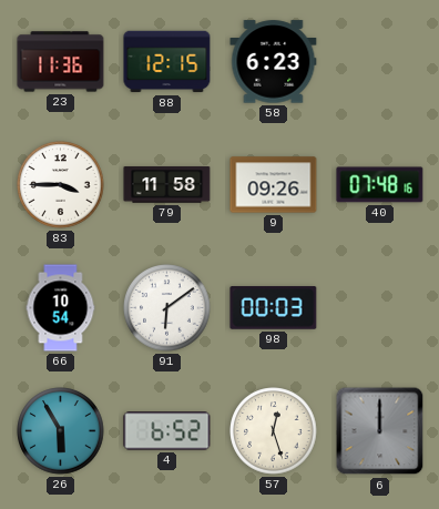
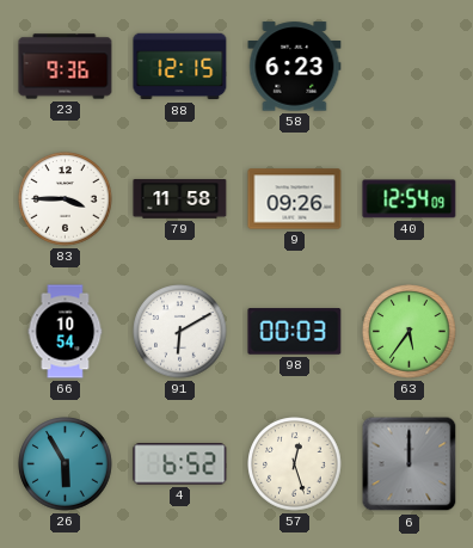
23: 11:36 -> 9:36
40: 07:48 -> 12:54
91: 6:09 -> 6:10
63: none -> 5:36
